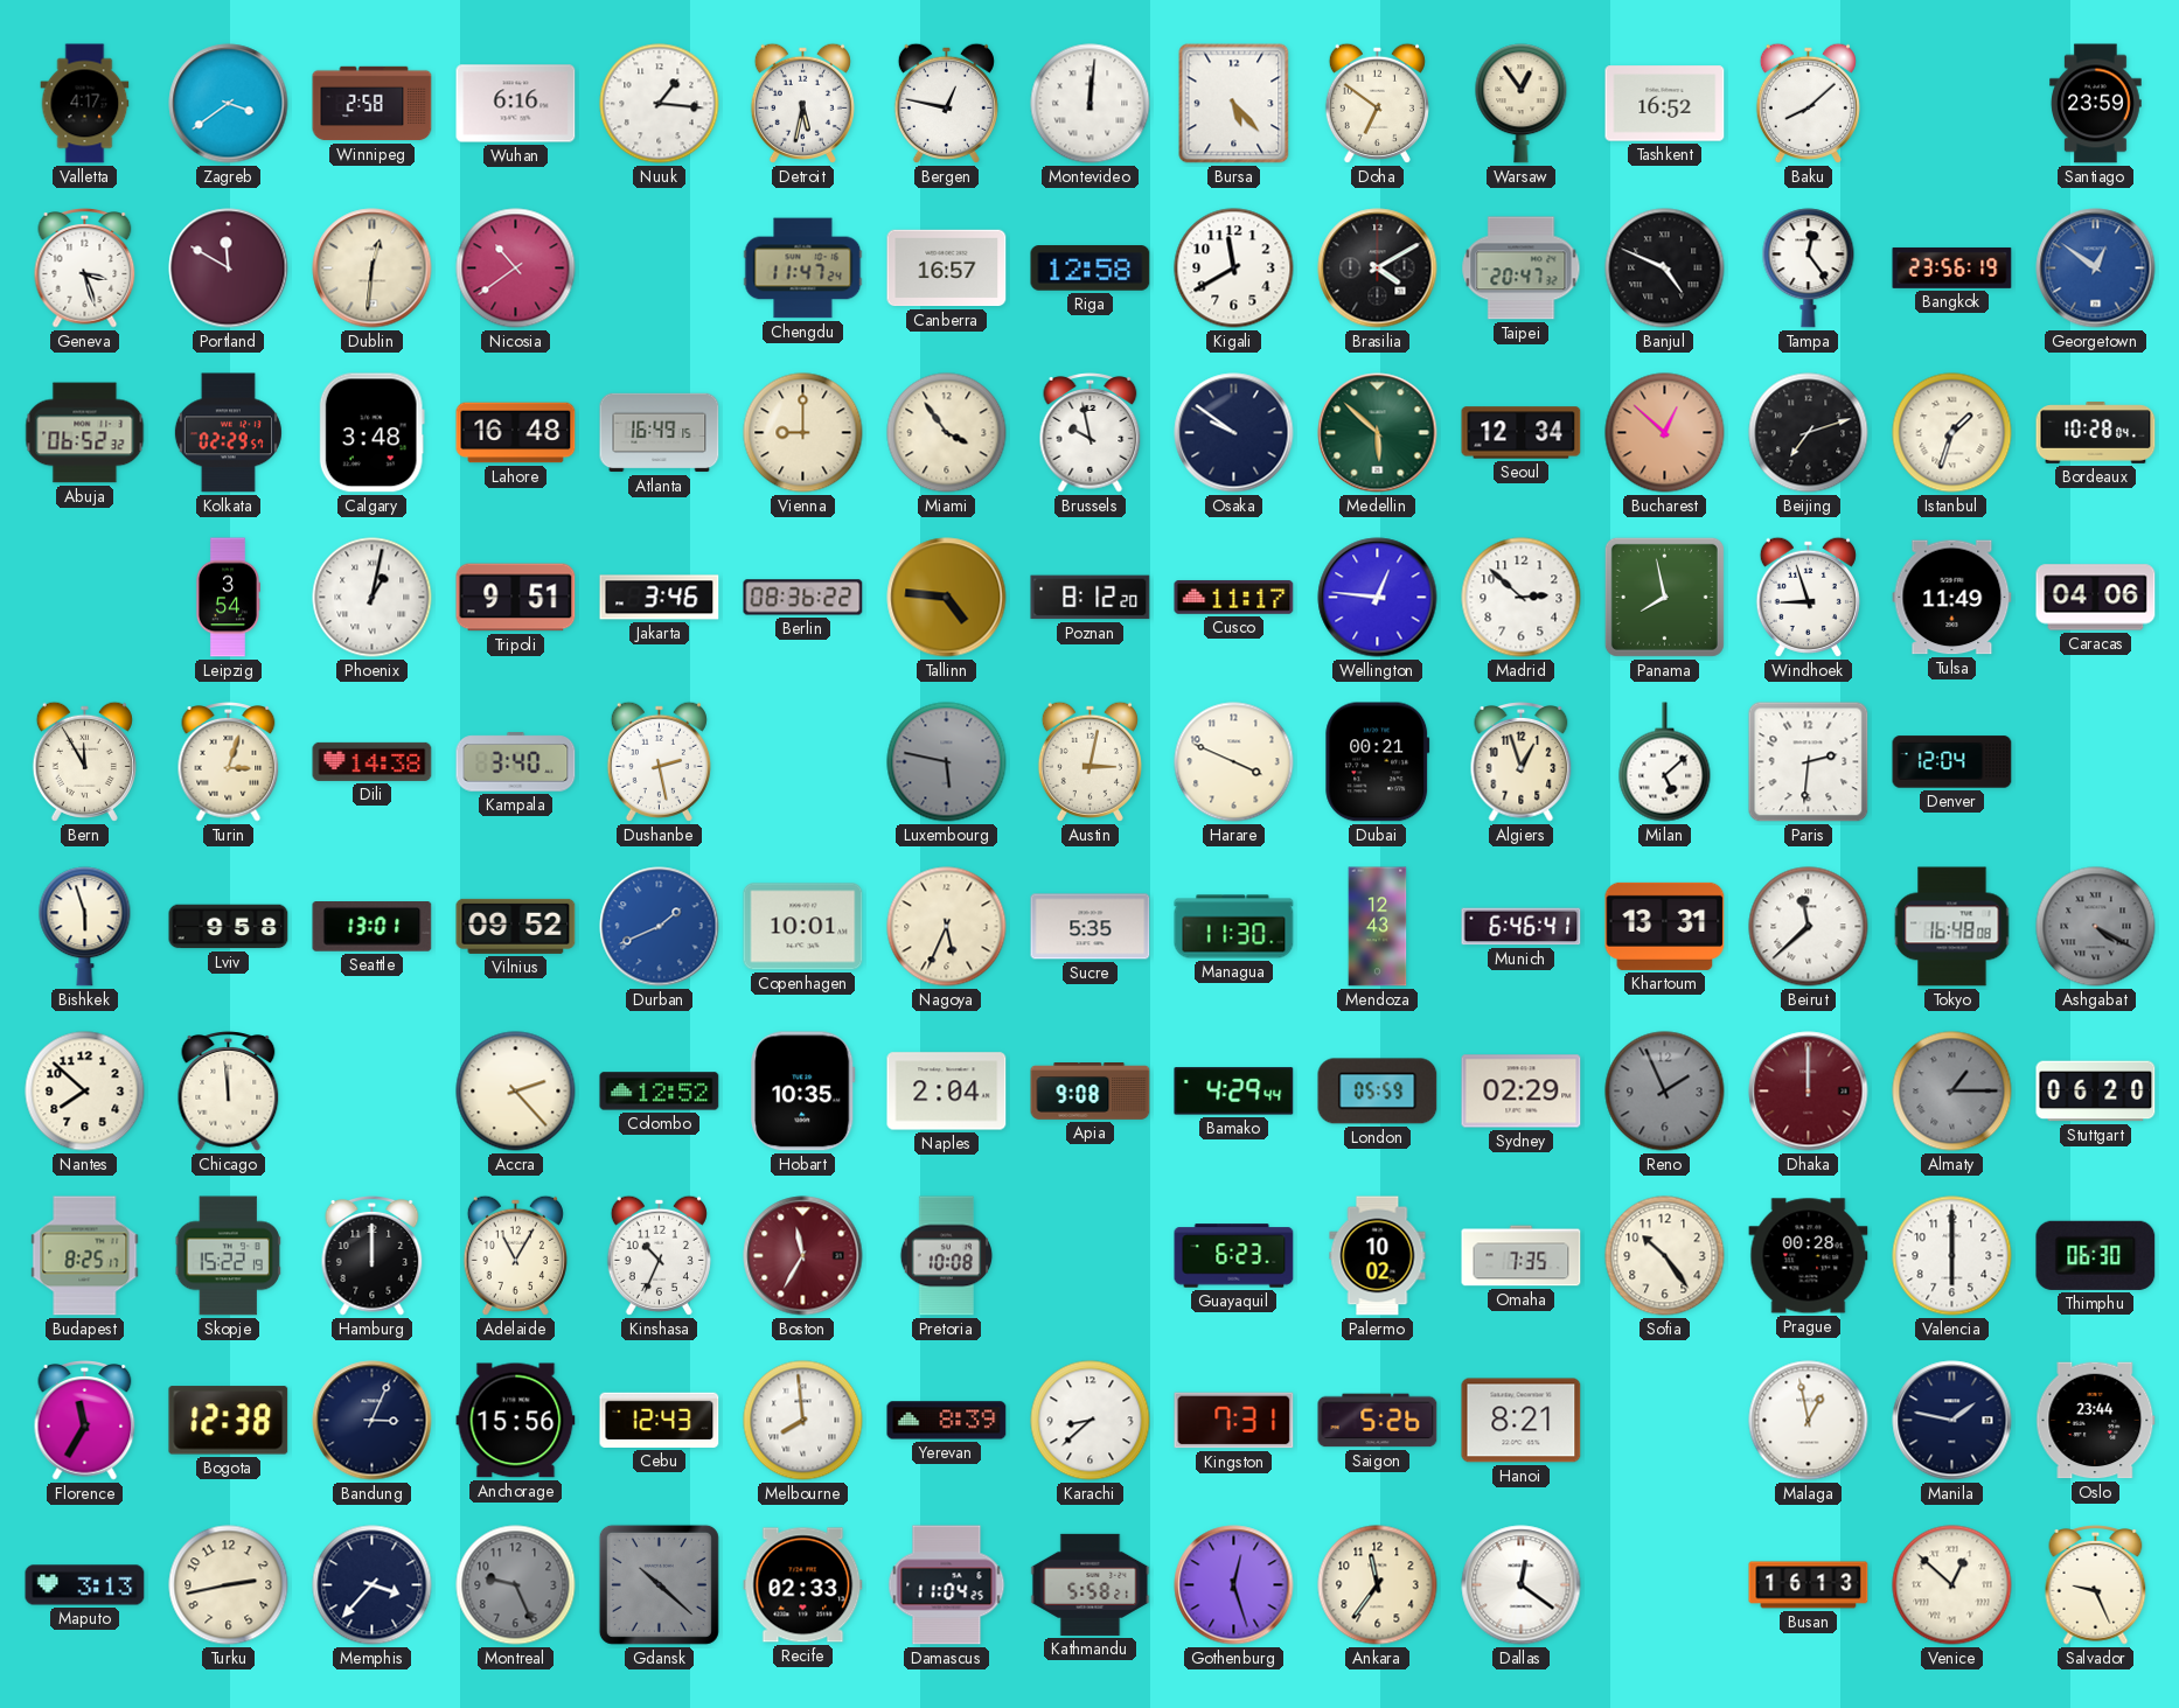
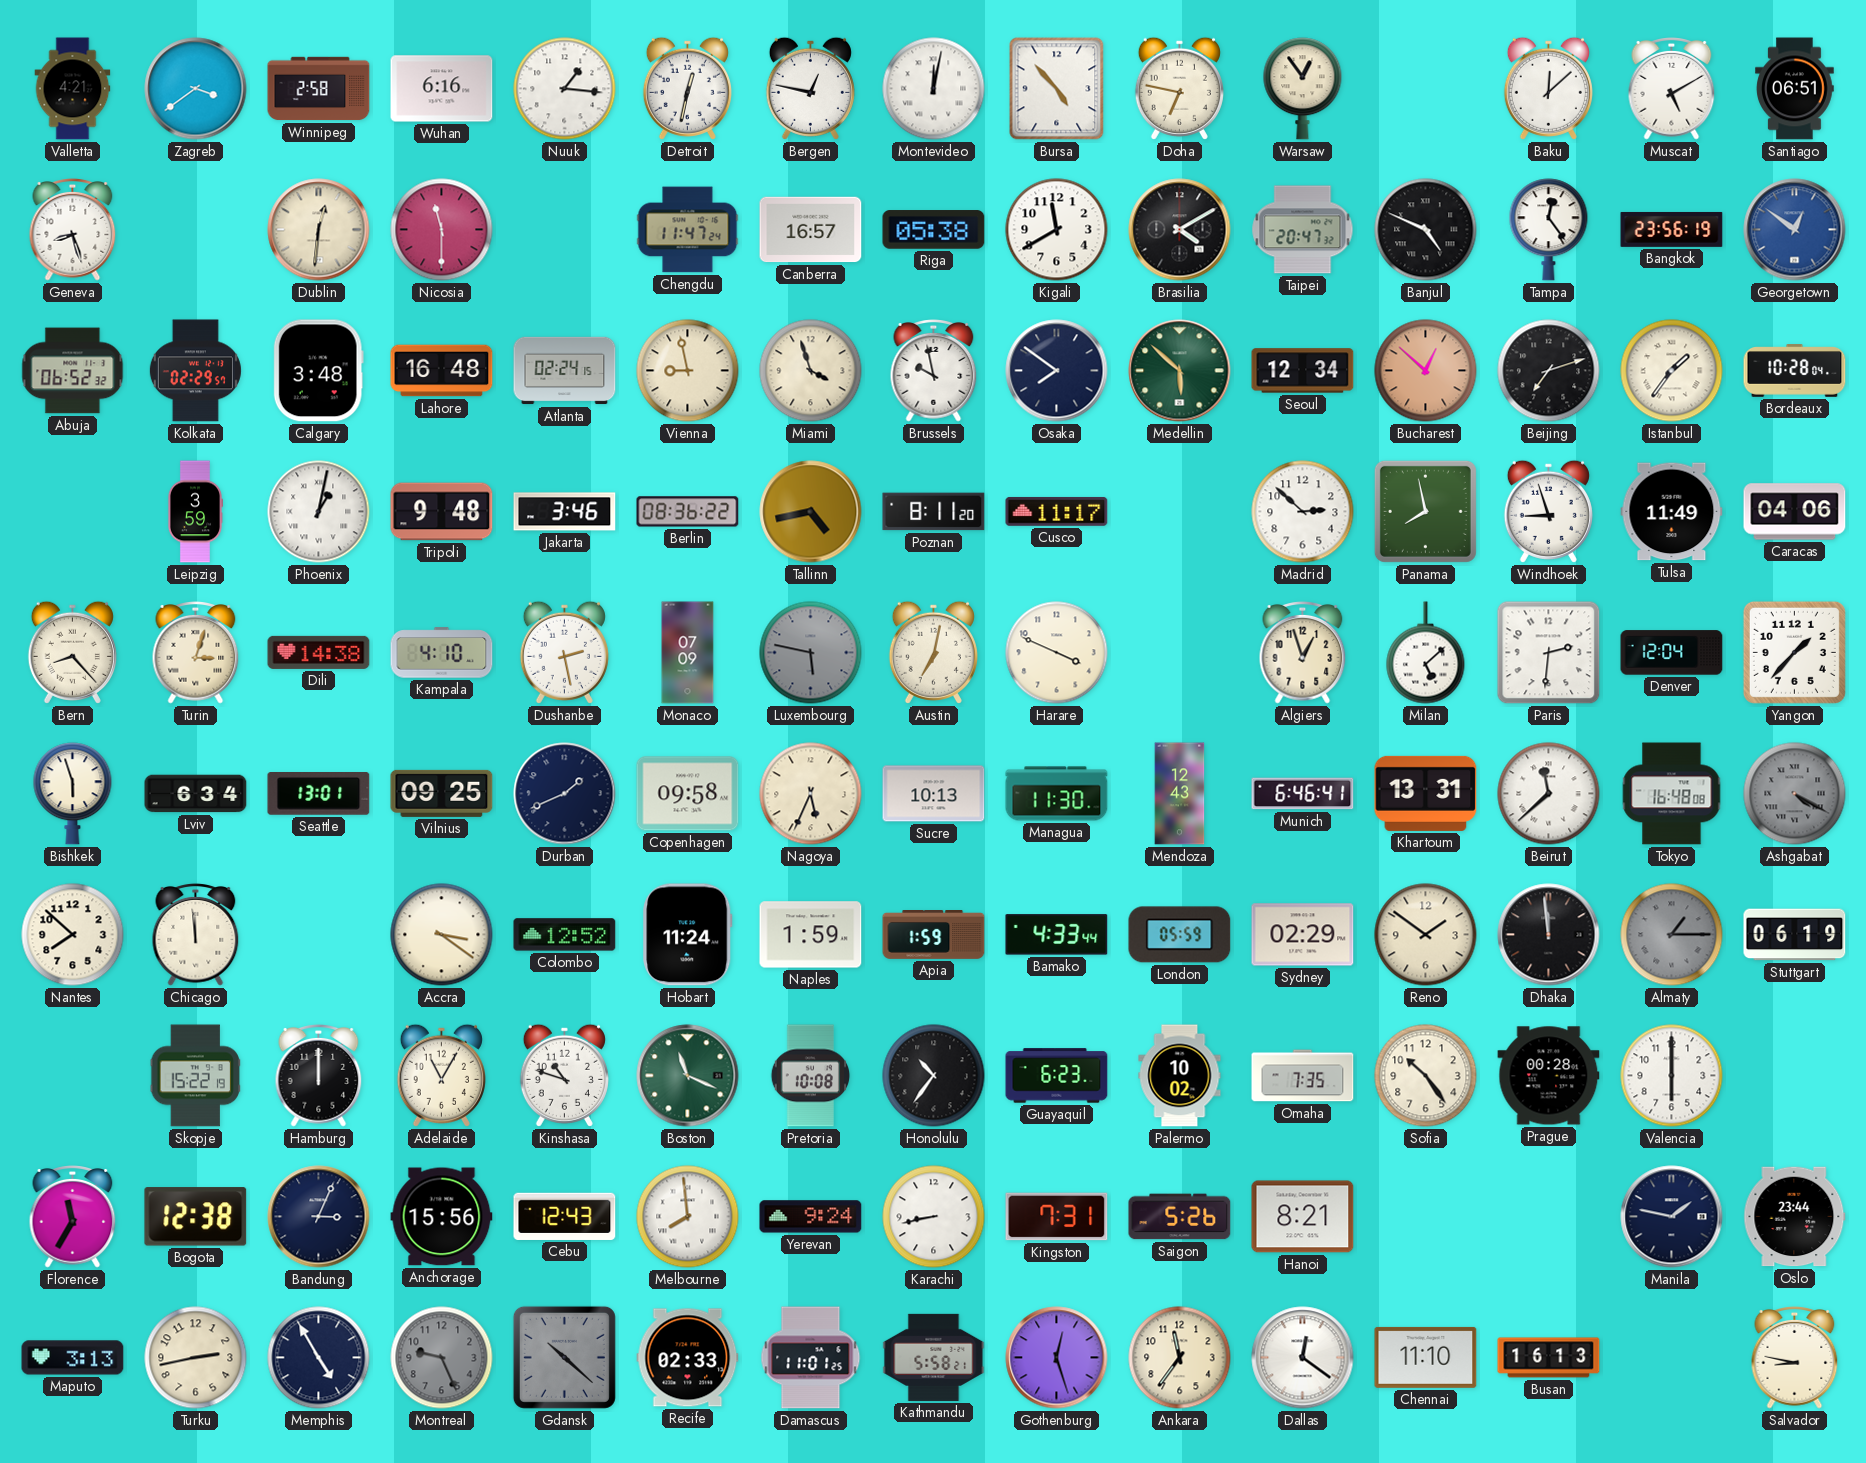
Valletta: 4:17 -> 4:21
Detroit: 5:32 -> 12:32
Montevideo: 12:01 -> 12:02
Bursa: 5:23 -> 4:53
Doha: 6:51 -> 6:47
Tashkent: 16:52 -> none
Baku: 8:08 -> 12:08
Muscat: none -> 5:10
Santiago: 23:59 -> 06:51
Geneva: 3:27 -> 8:27
Portland: 11:50 -> none
Nicosia: 10:39 -> 11:30
Riga: 12:58 -> 05:38
Atlanta: 16:49 -> 02:24
Vienna: 9:00 -> 8:58
Miami: 3:54 -> 3:57
Osaka: 9:51 -> 7:51
Istanbul: 1:33 -> 1:36
Leipzig: 3:54 -> 3:59
Tripoli: 9:51 -> 9:48
Tallinn: 4:46 -> 4:43
Poznan: 8:12 -> 8:11
Wellington: 12:46 -> none
Bern: 11:55 -> 8:23
Kampala: 3:40 -> 4:10
Monaco: none -> 07:09
Austin: 3:02 -> 7:02
Dubai: 00:21 -> none
Yangon: none -> 1:37
Lviv: 9:58 -> 6:34
Vilnius: 09:52 -> 09:25
Durban dial: blue -> navy
Copenhagen: 10:01 -> 09:58
Sucre: 5:35 -> 10:13
Accra: 2:23 -> 3:21
Hobart: 10:35 -> 11:24
Naples: 2:04 -> 1:59
Apia: 9:08 -> 1:59
Bamako: 4:29 -> 4:33
Reno: 1:56 -> 1:51
Reno dial: grey -> cream
Dhaka: 12:00 -> 11:59
Dhaka dial: burgundy -> black
Stuttgart: 06:20 -> 06:19
Budapest: 8:25 -> none
Kinshasa: 10:34 -> 10:48
Boston: 11:35 -> 11:19
Boston dial: burgundy -> green
Honolulu: none -> 10:36
Thimphu: 06:30 -> none
Yerevan: 8:39 -> 9:24
Karachi: 8:38 -> 8:43
Malaga: 12:58 -> none
Memphis: 3:37 -> 4:55
Damascus: 11:04 -> 11:01
Chennai: none -> 11:10
Venice: 12:52 -> none
Salvador: 9:26 -> 8:47
